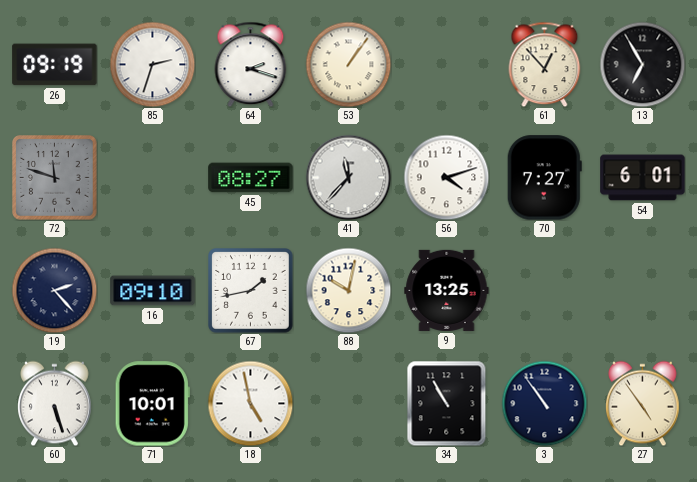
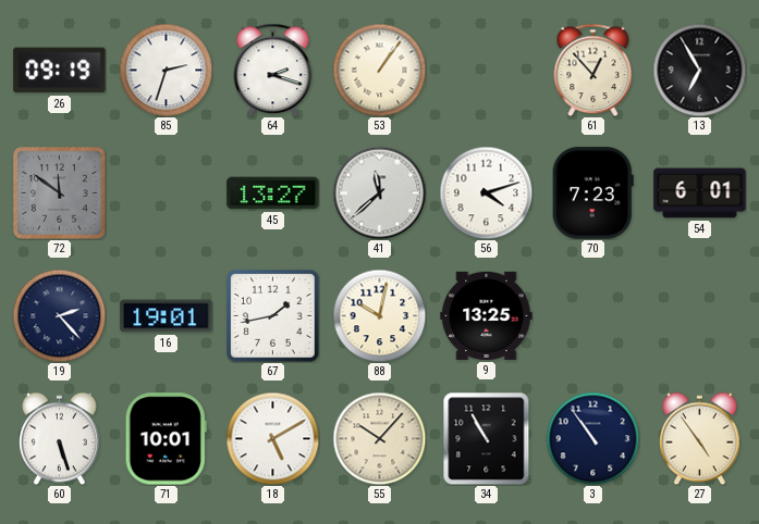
72: 11:48 -> 11:51
45: 08:27 -> 13:27
41: 11:37 -> 11:38
70: 7:27 -> 7:23
16: 09:10 -> 19:01
18: 4:58 -> 5:10
55: none -> 10:07
